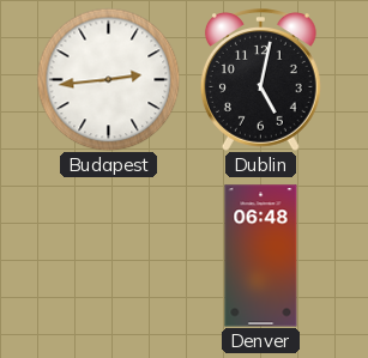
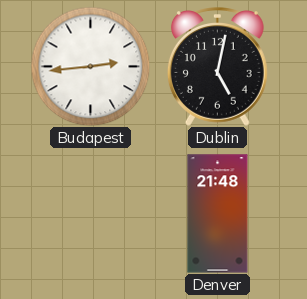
Denver: 06:48 -> 21:48
